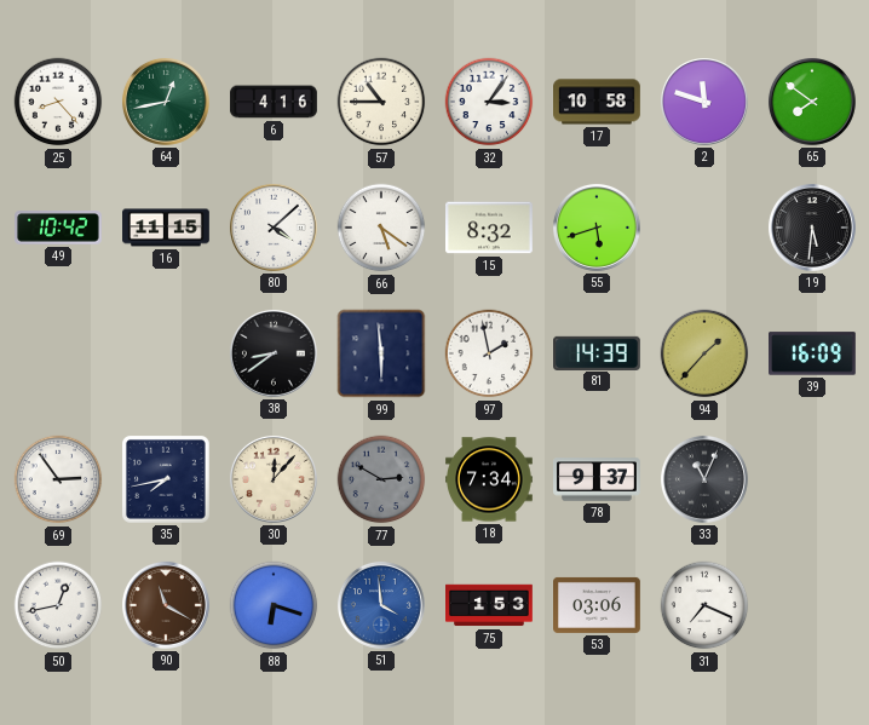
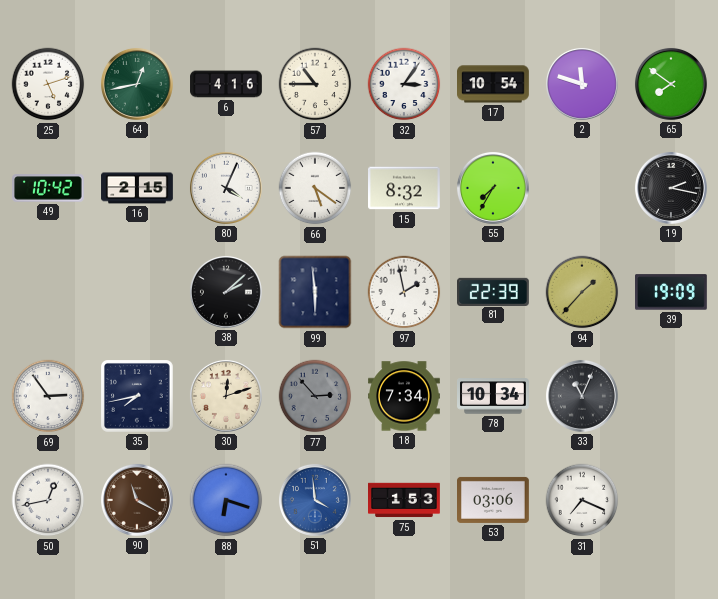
25: 8:23 -> 5:12
17: 10:58 -> 10:54
16: 11:15 -> 2:15
80: 4:08 -> 4:04
55: 5:42 -> 7:35
19: 5:31 -> 2:17
38: 8:39 -> 2:08
81: 14:39 -> 22:39
39: 16:09 -> 19:09
30: 12:07 -> 12:12
77: 2:50 -> 2:53
78: 9:37 -> 10:34
